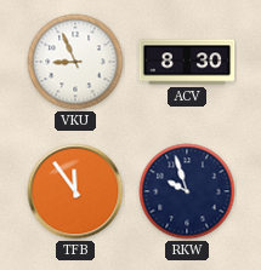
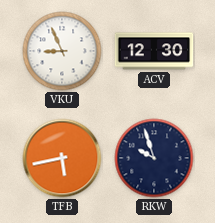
ACV: 8:30 -> 12:30
TFB: 11:54 -> 5:43
